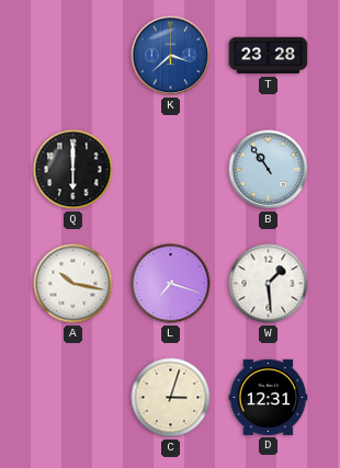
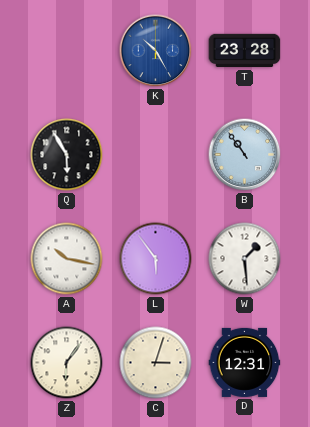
K: 3:38 -> 10:25
Q: 6:00 -> 5:55
L: 7:18 -> 5:54
Z: none -> 6:06
